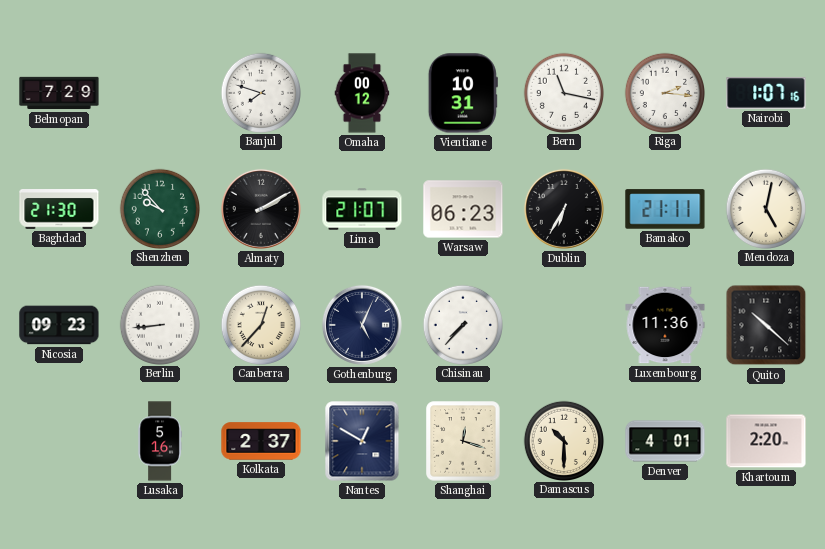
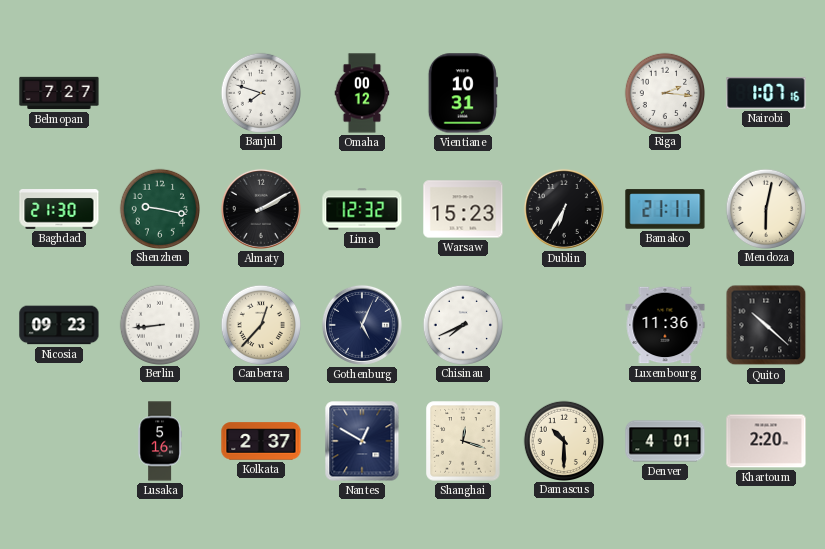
Belmopan: 7:29 -> 7:27
Bern: 11:17 -> none
Shenzhen: 9:53 -> 9:17
Lima: 21:07 -> 12:32
Warsaw: 06:23 -> 15:23
Mendoza: 5:02 -> 6:02
Chisinau: 7:37 -> 7:41
